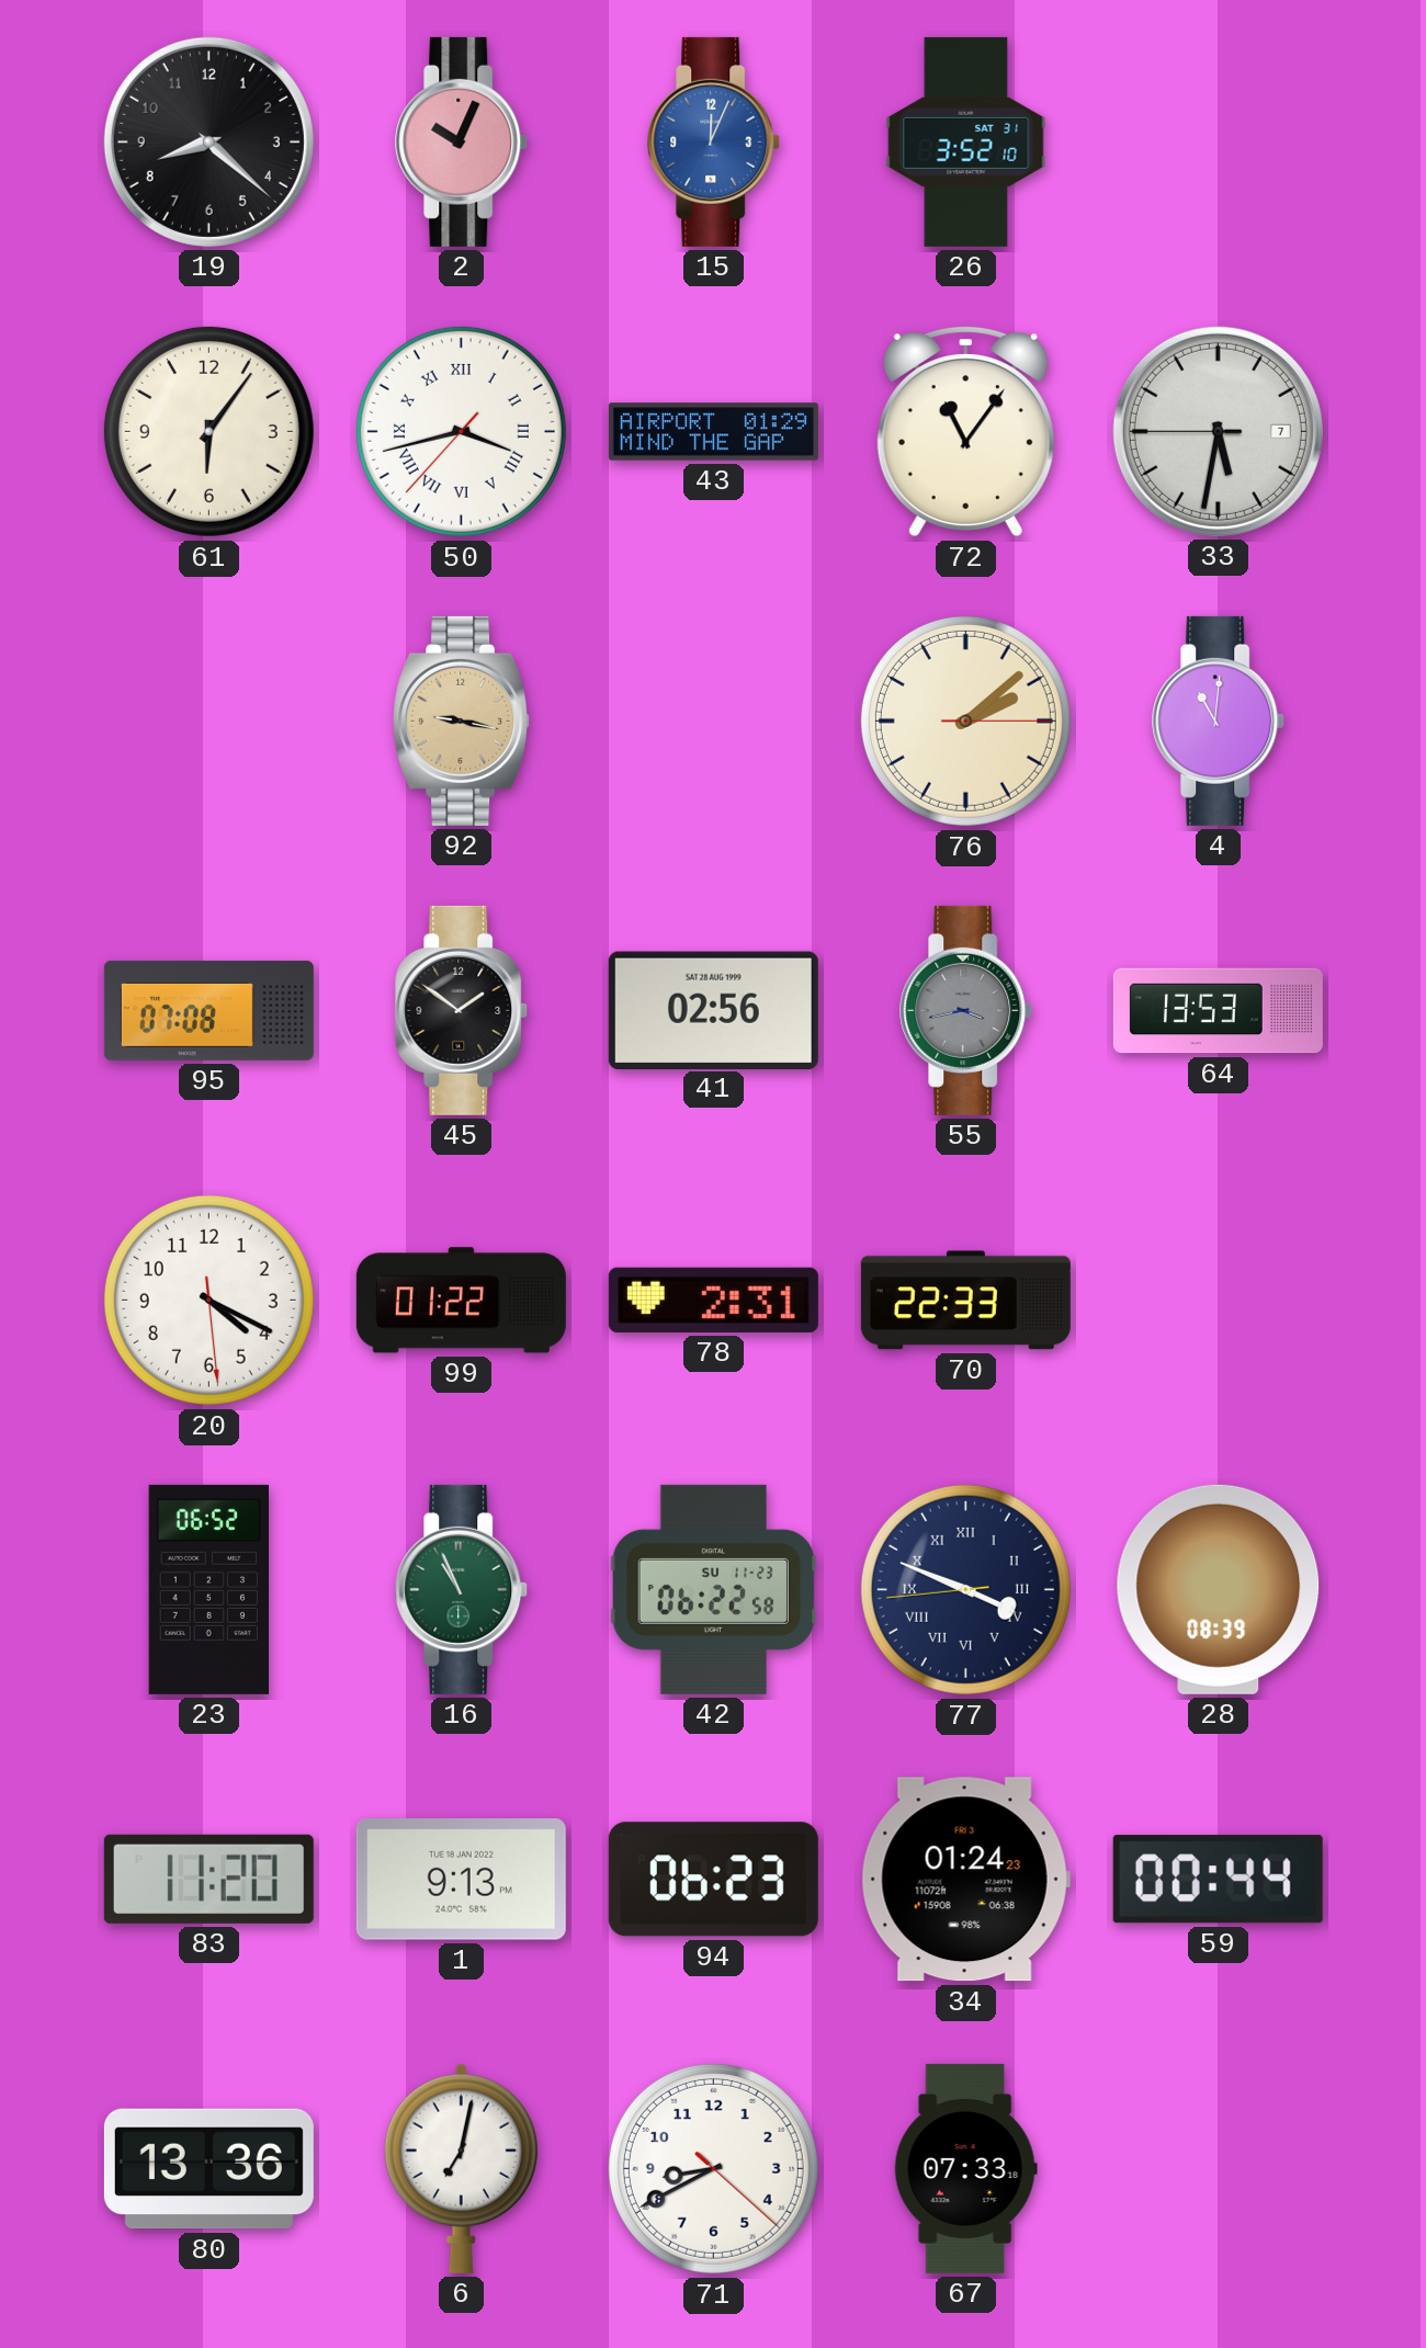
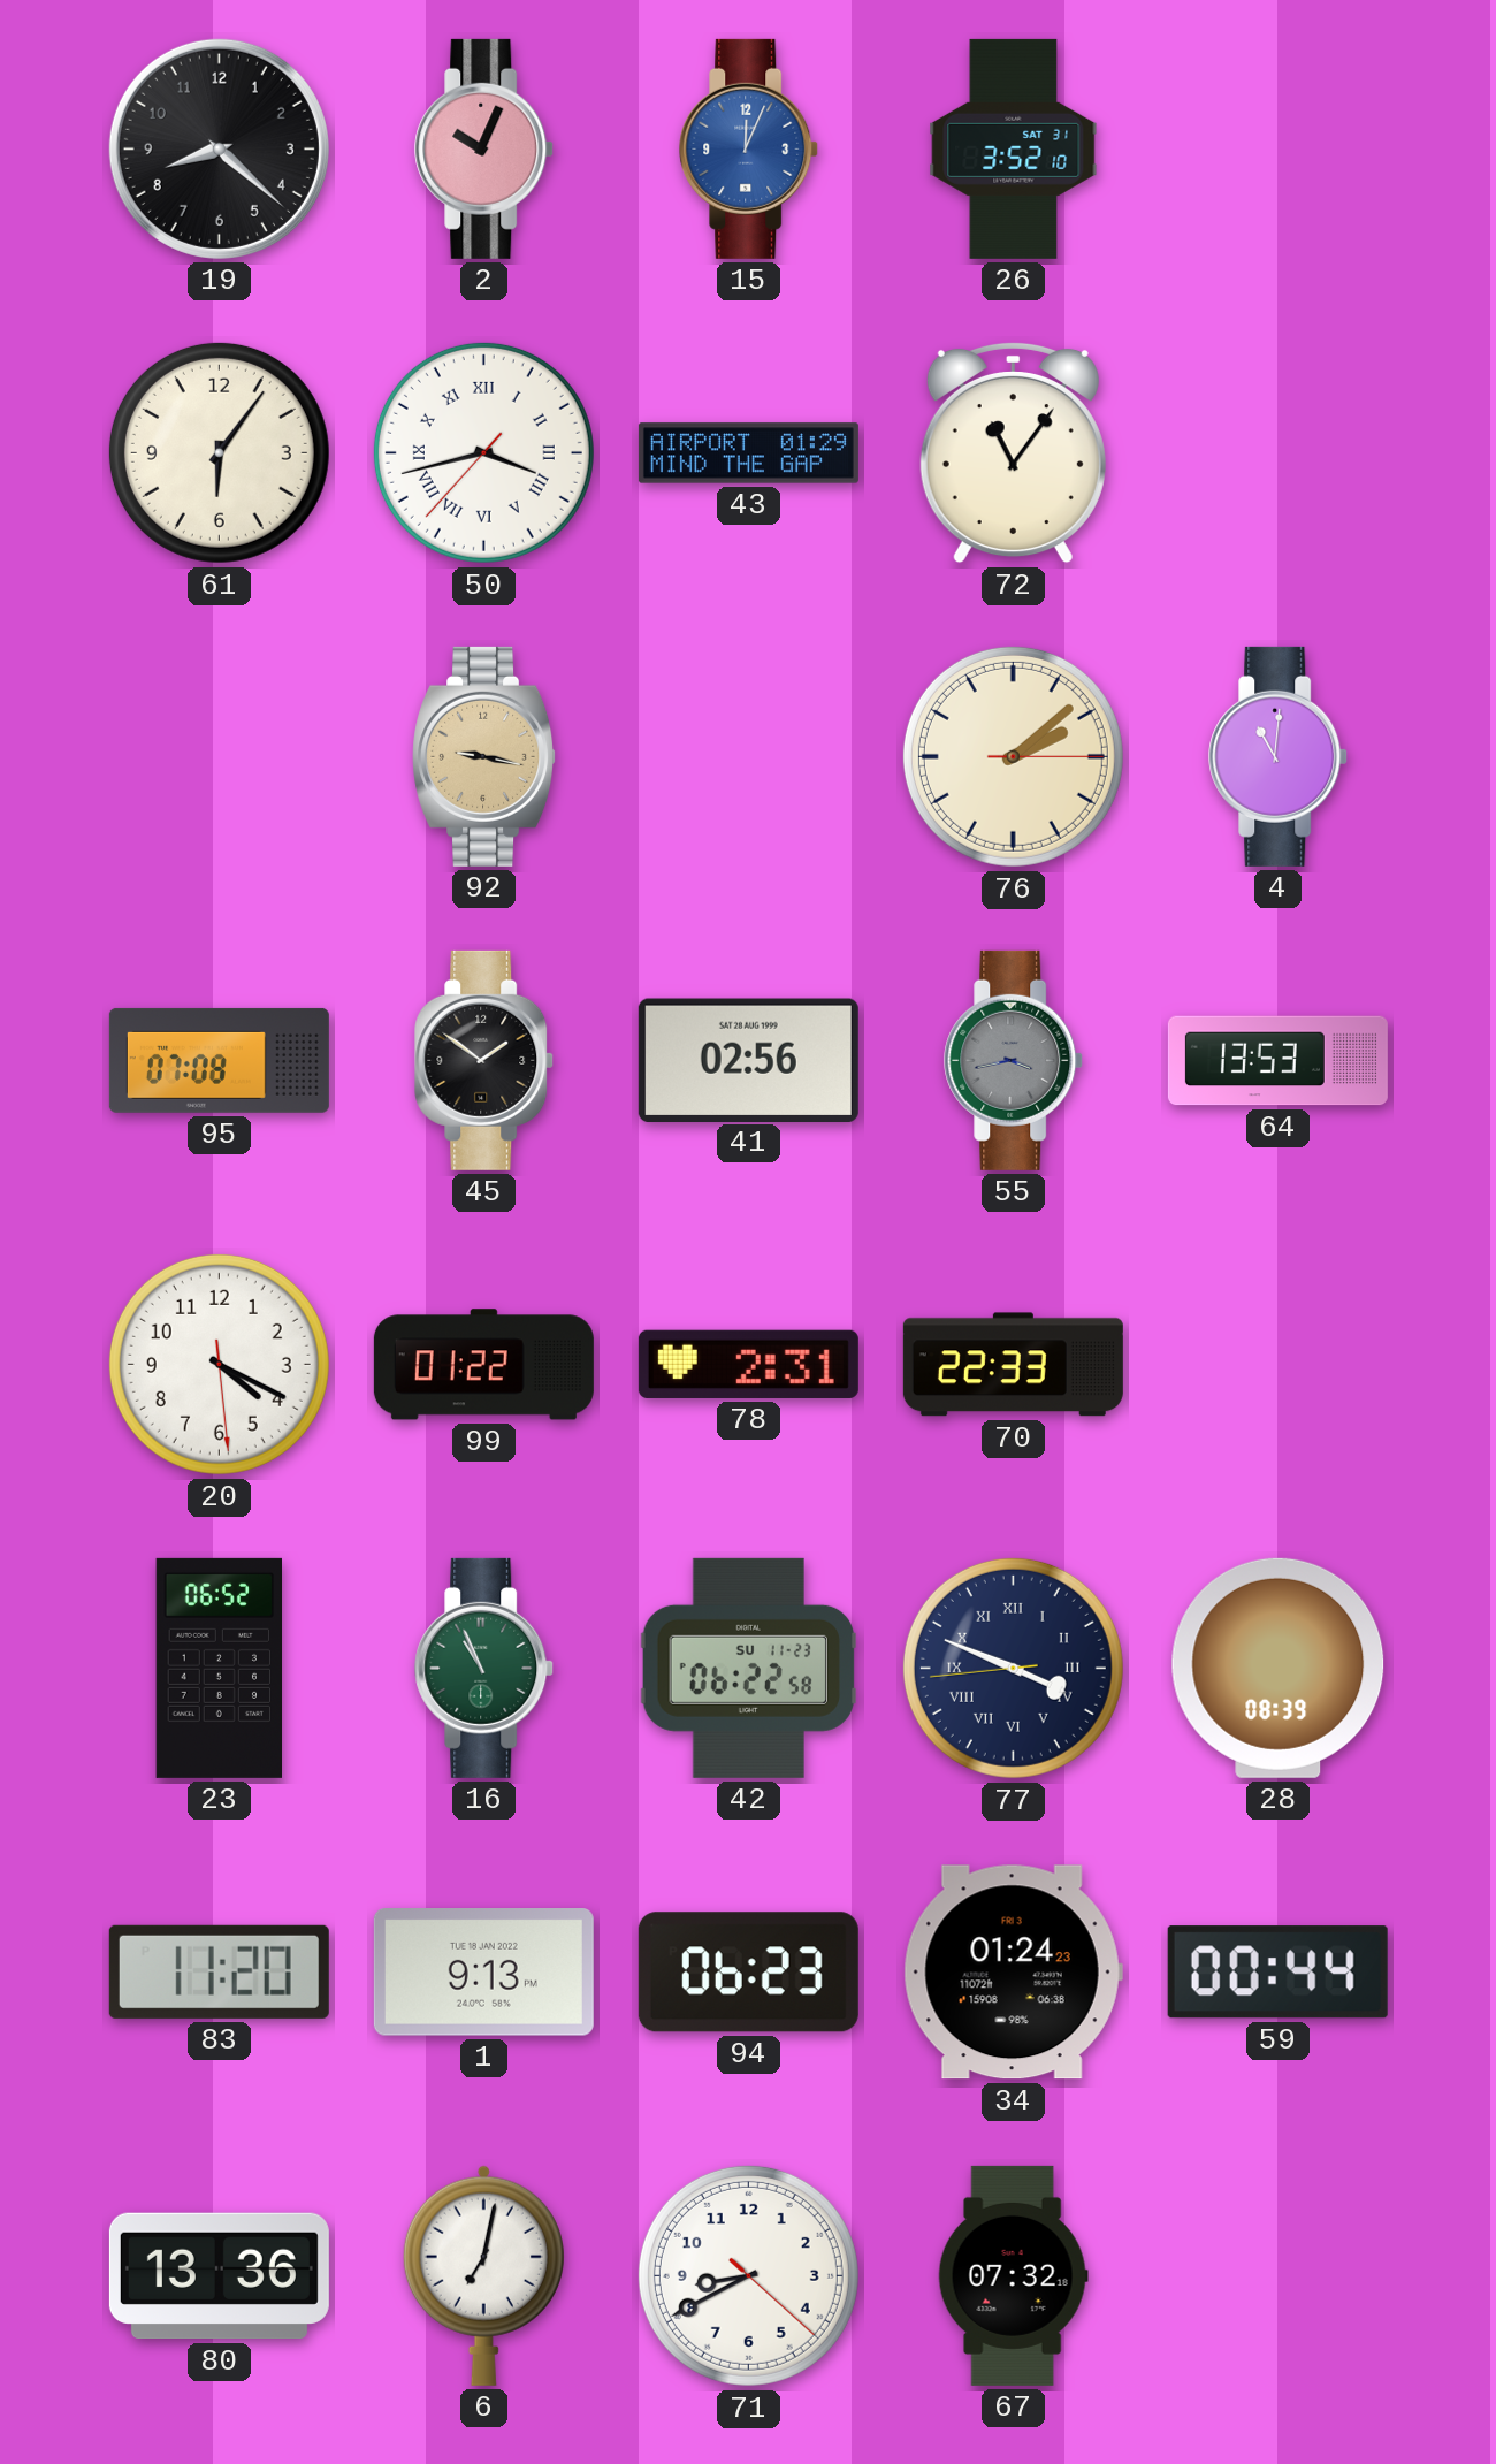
33: 5:31 -> none
67: 07:33 -> 07:32
